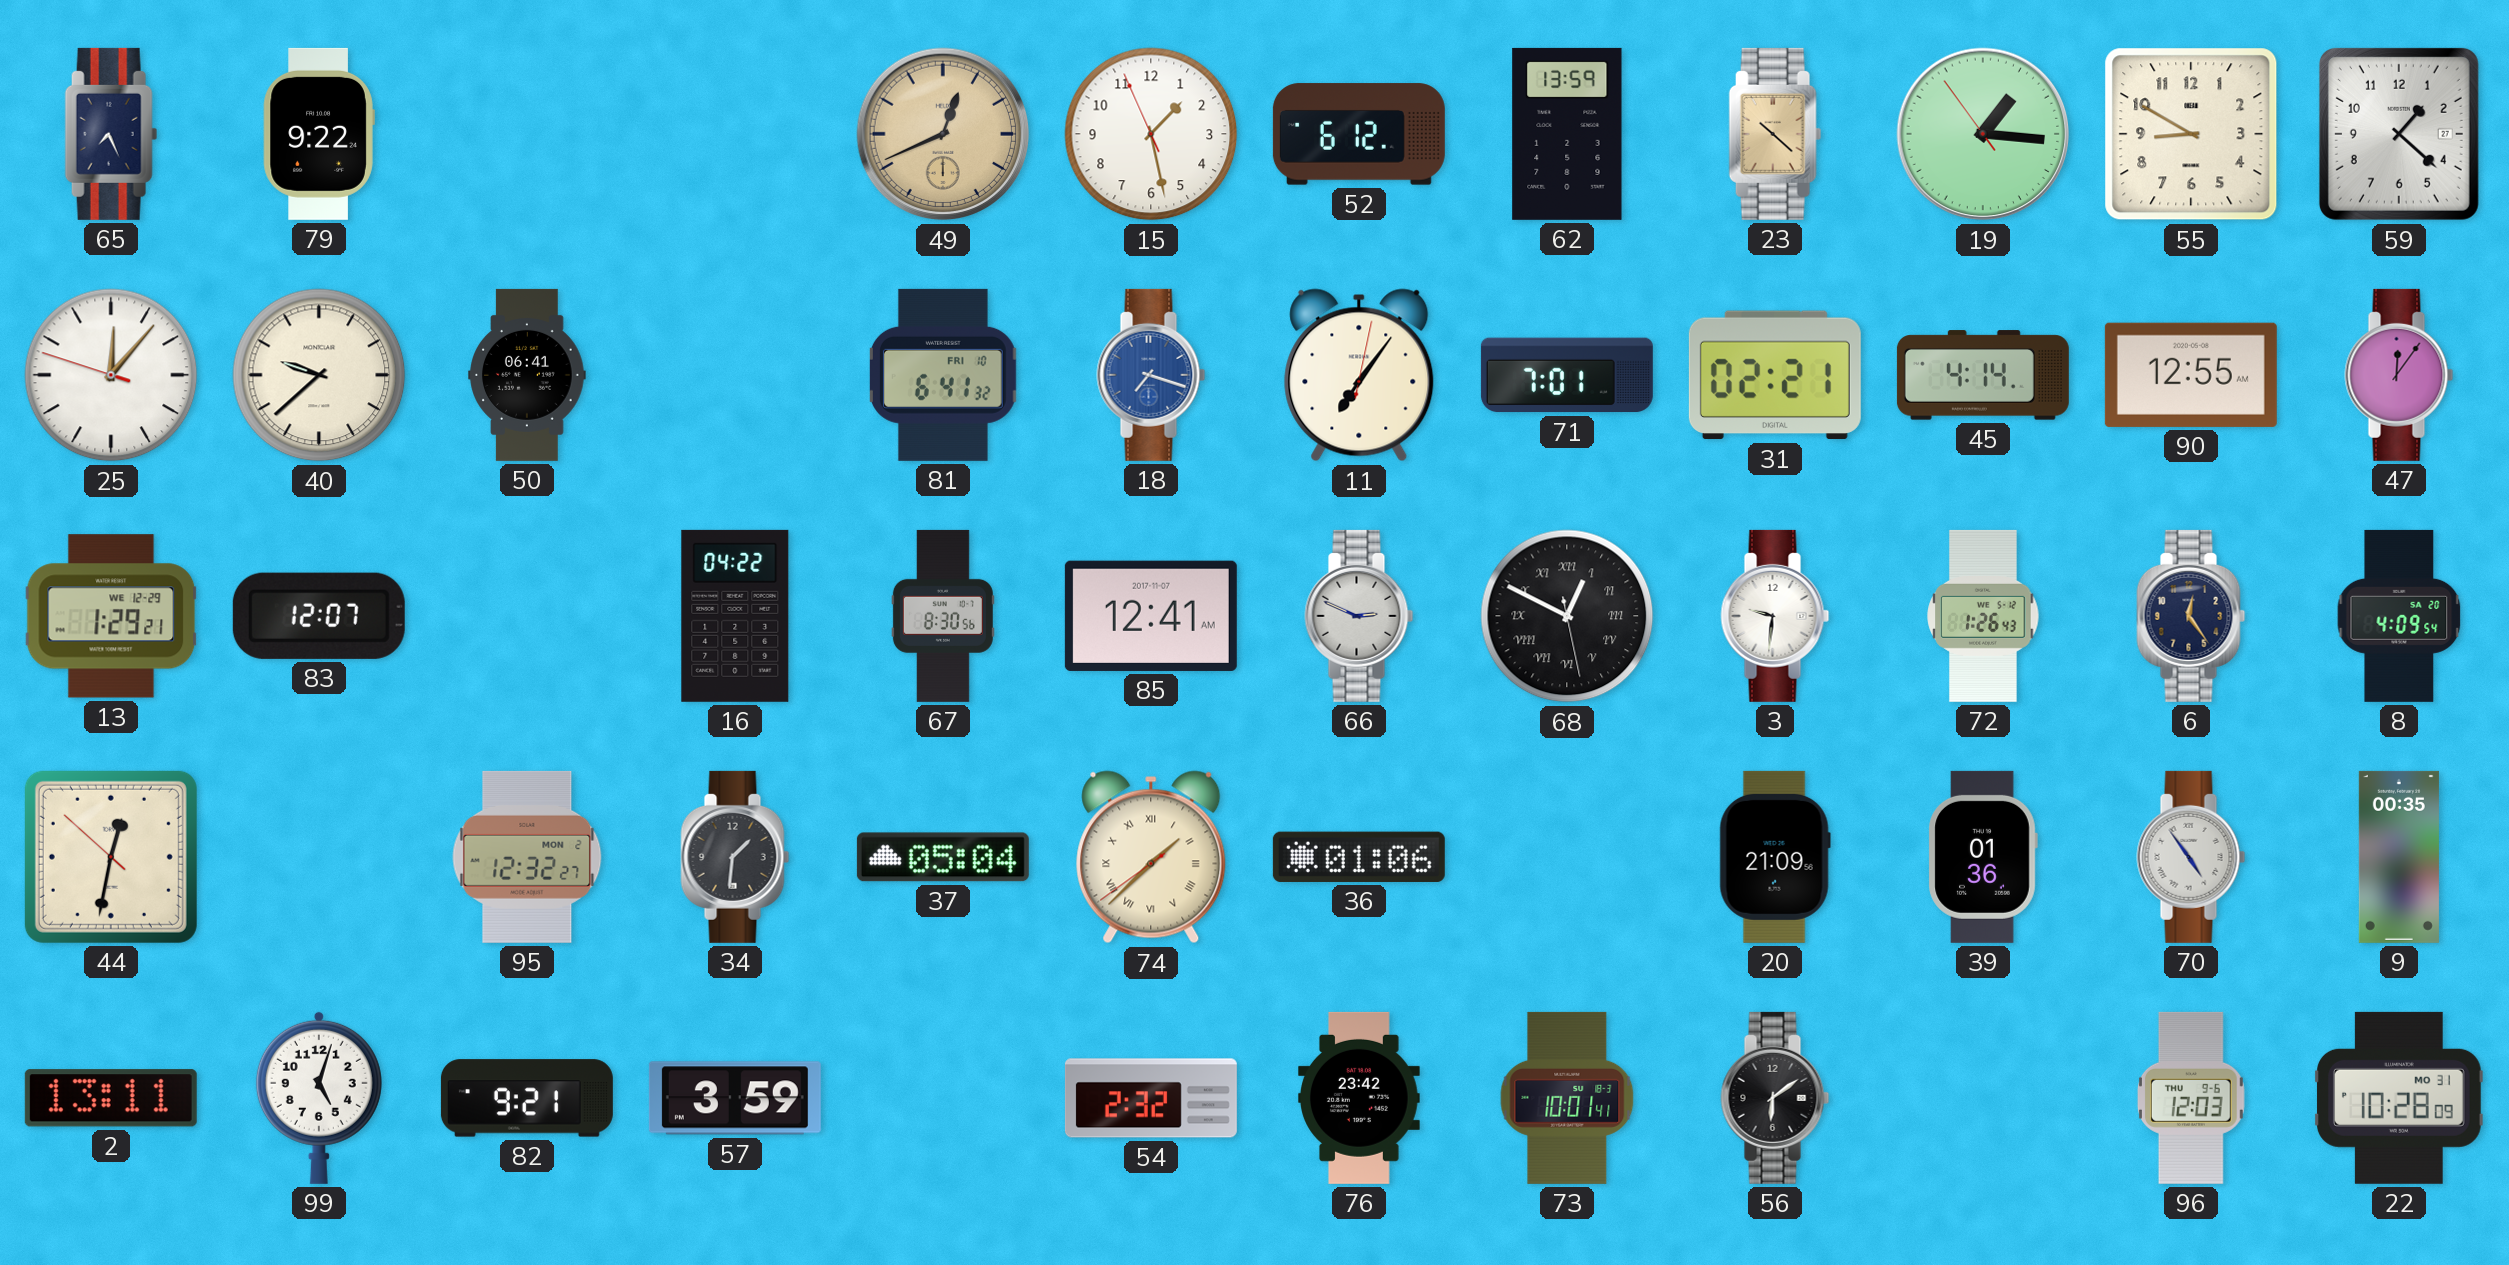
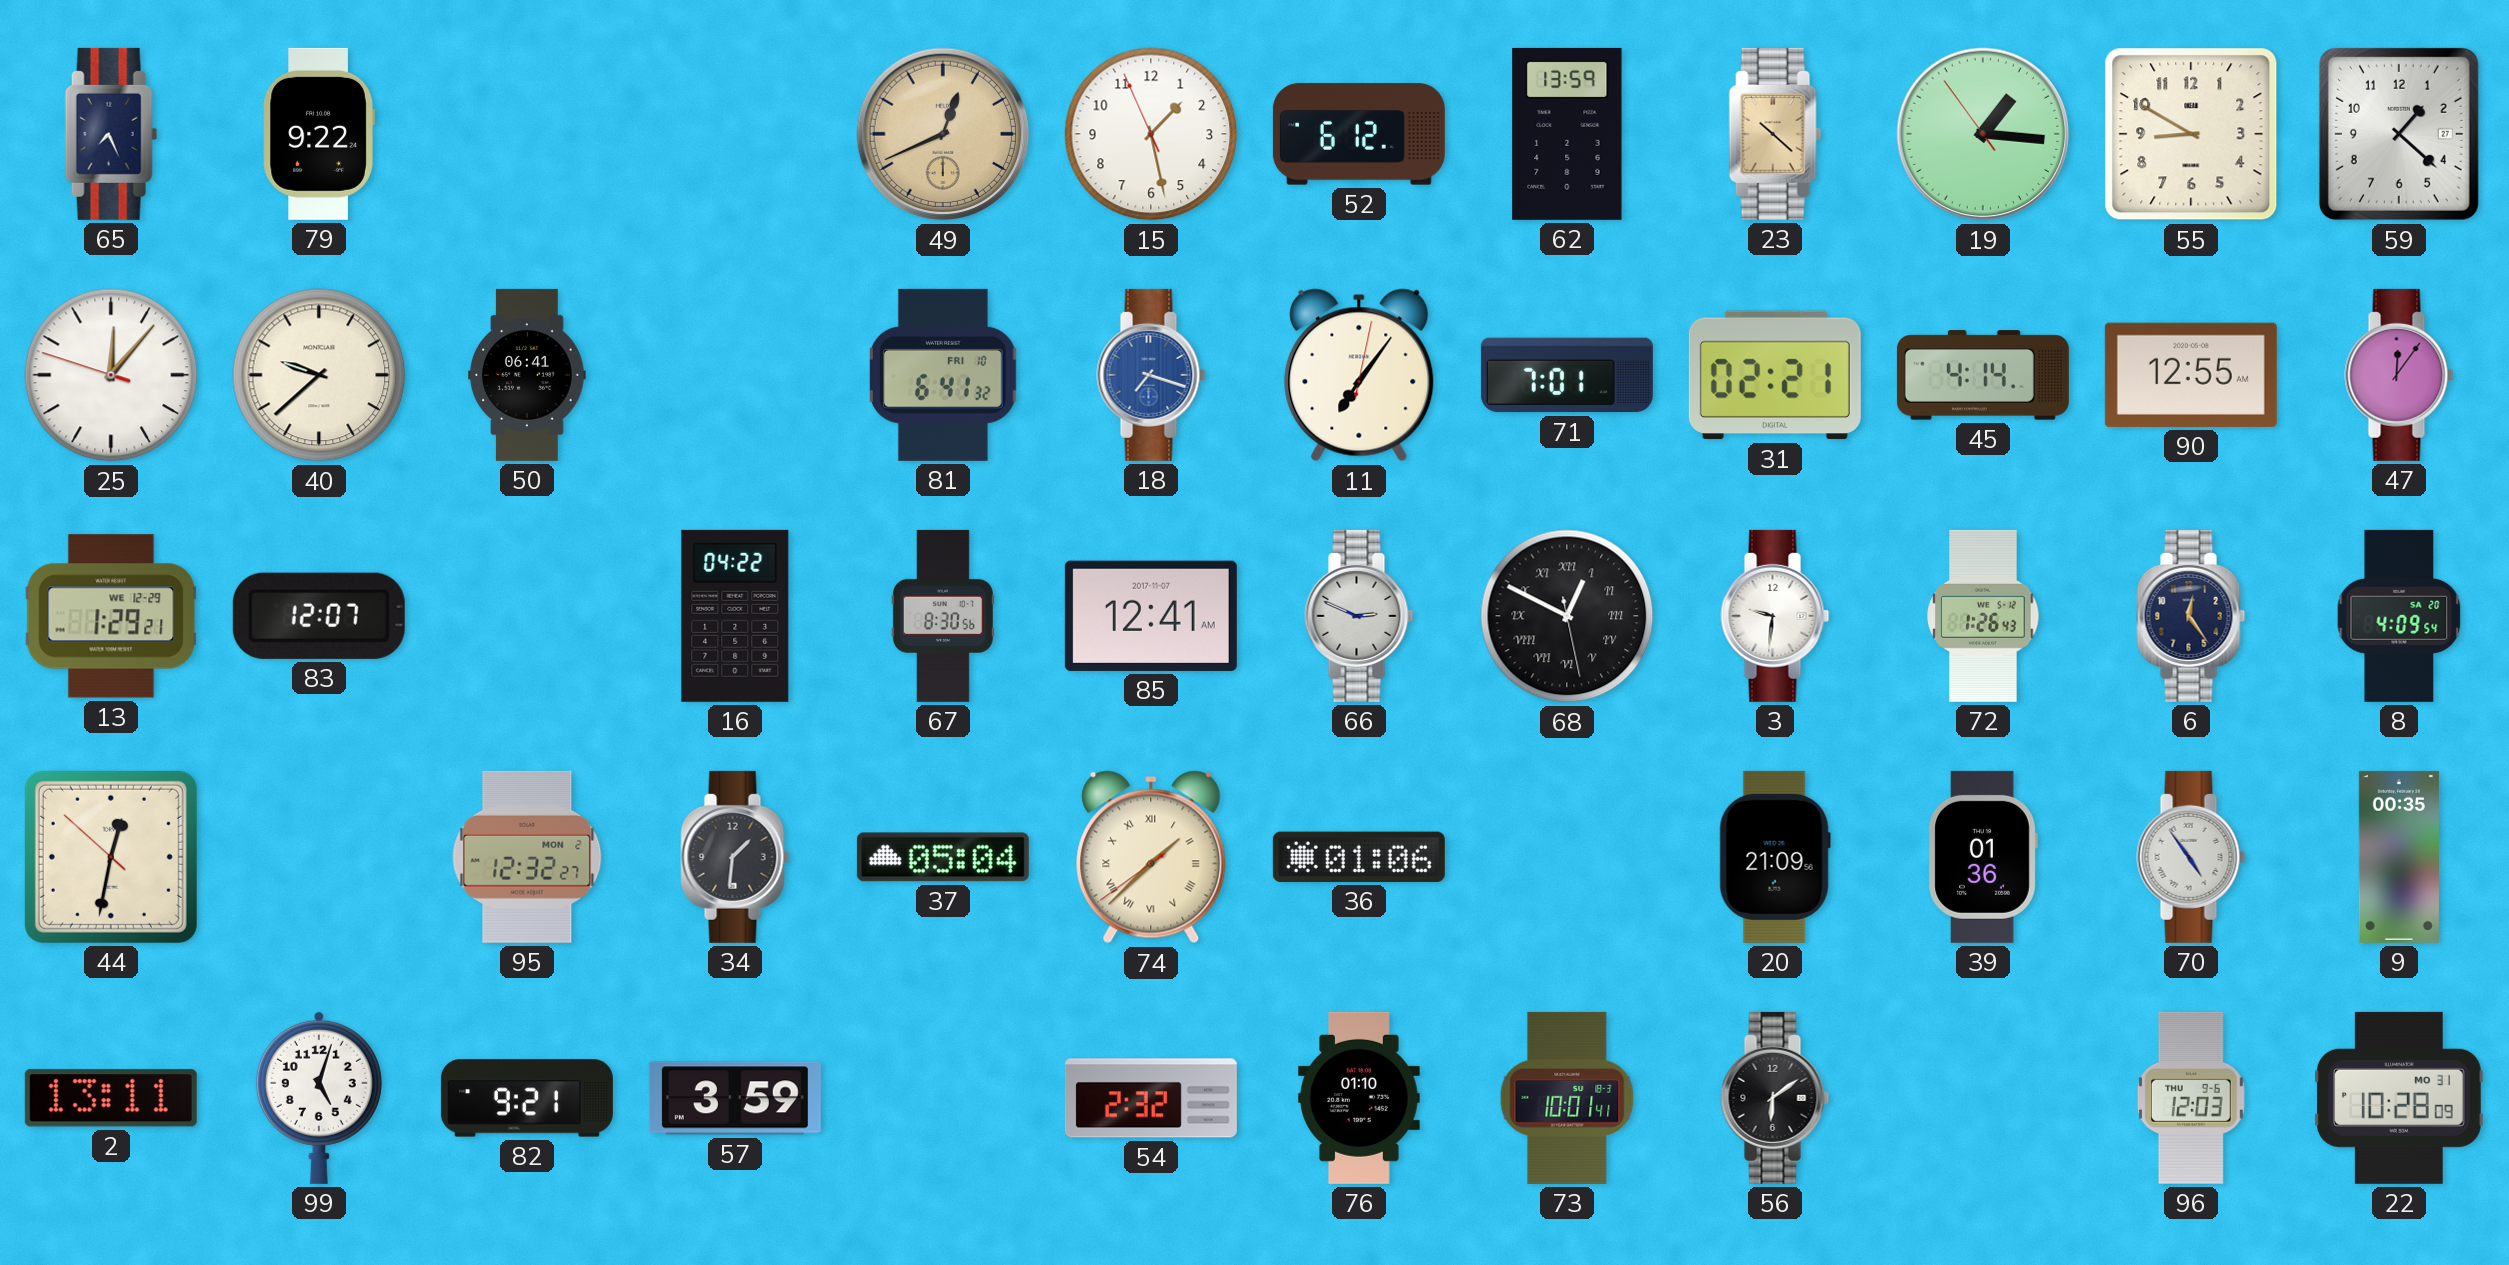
76: 23:42 -> 01:10
